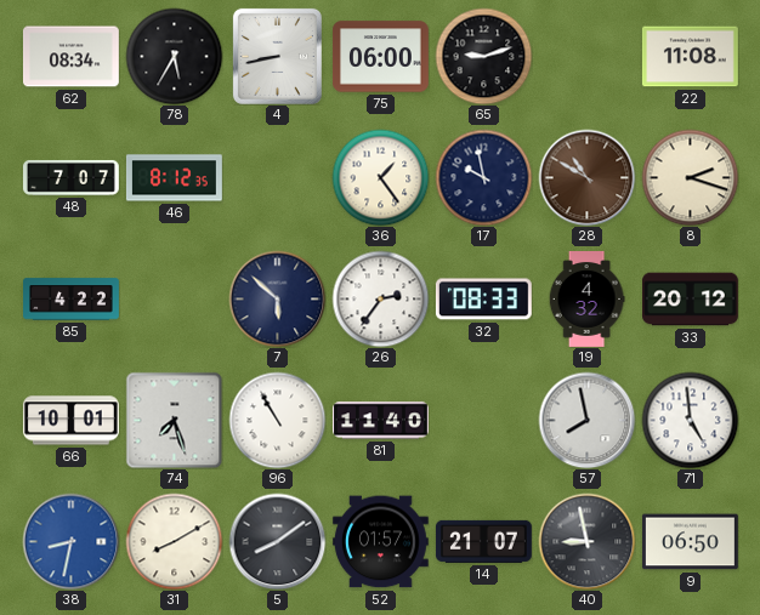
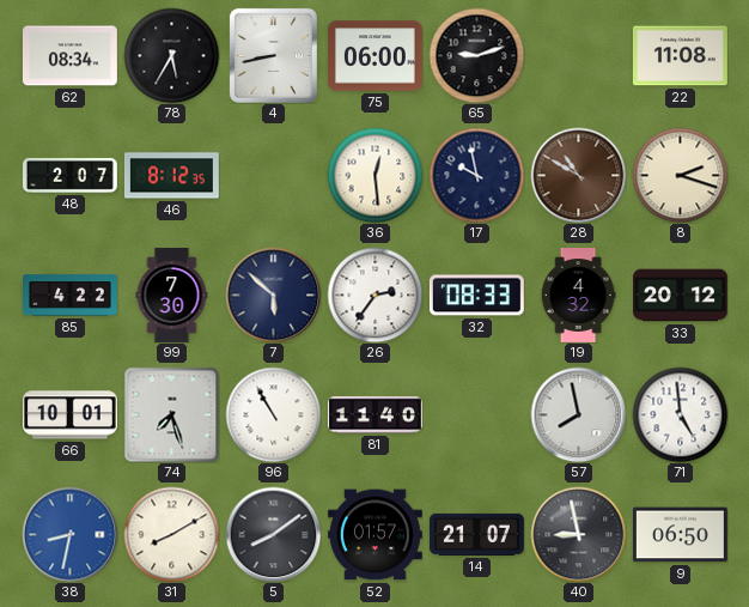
48: 7:07 -> 2:07
36: 1:24 -> 12:29
99: none -> 7:30
